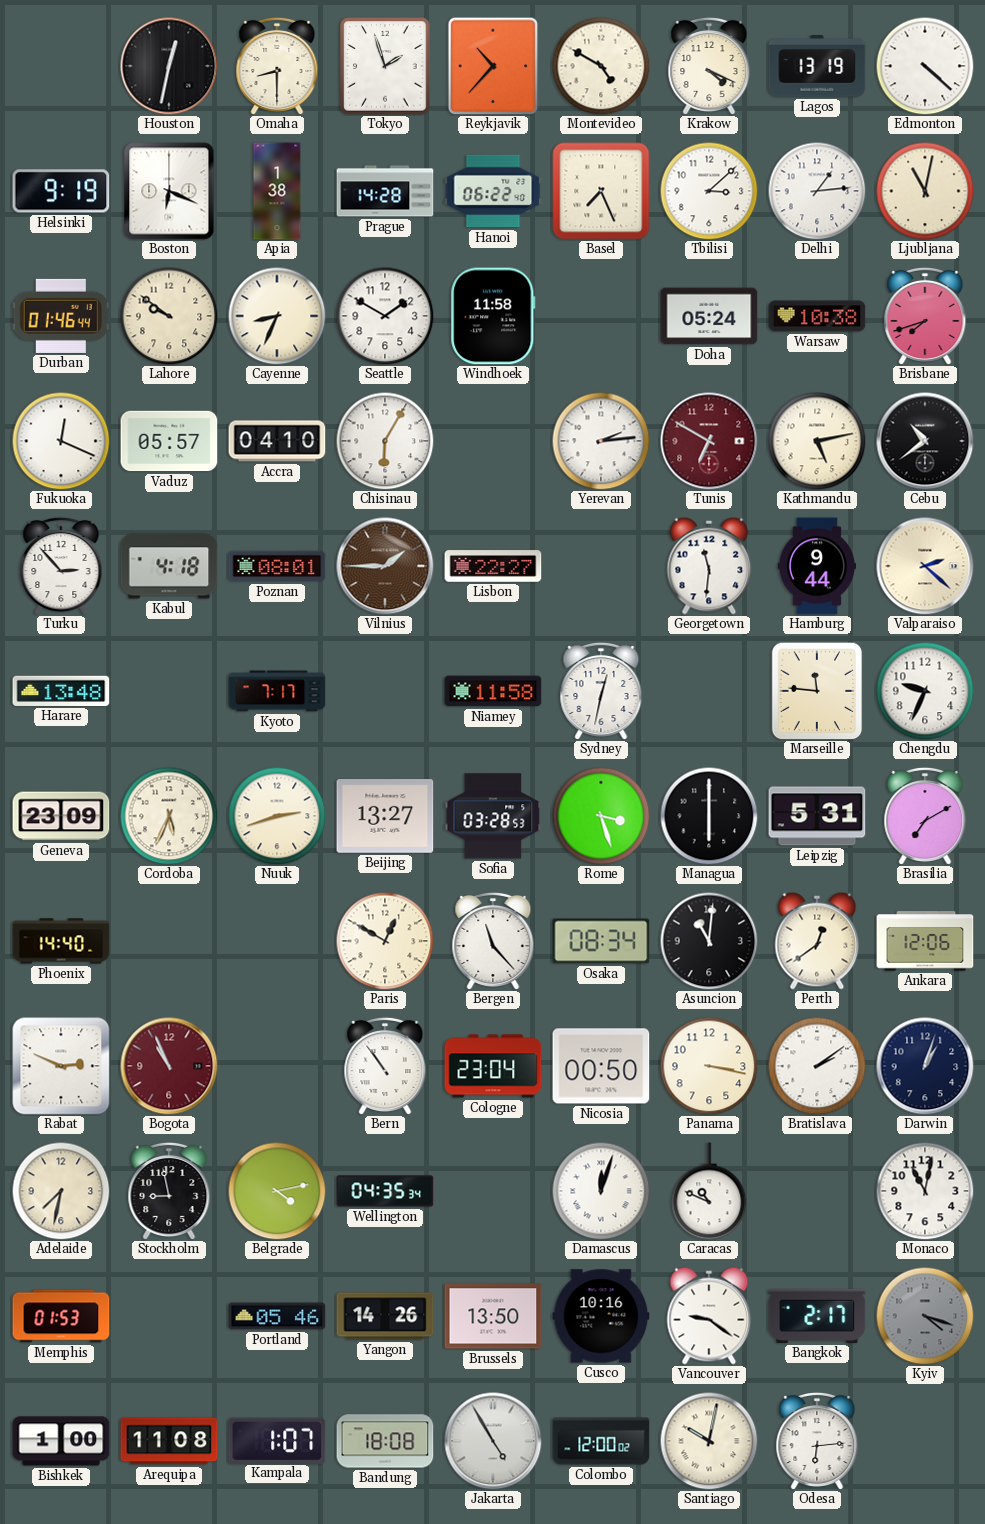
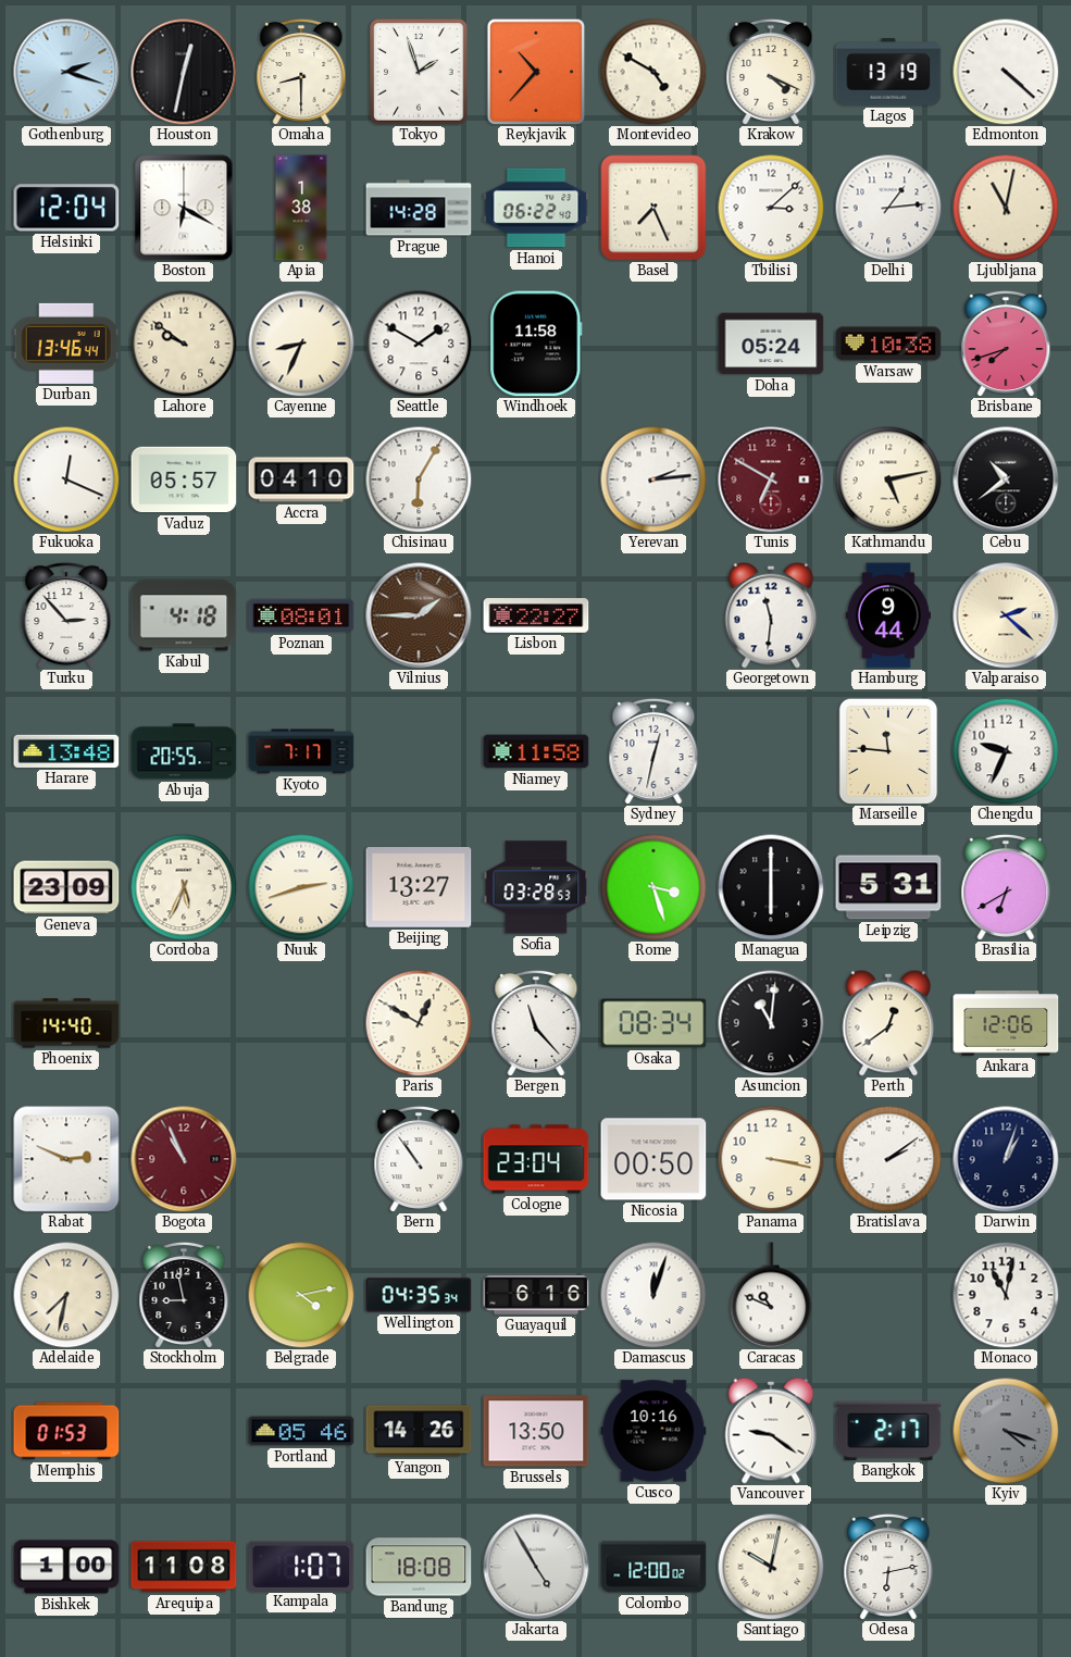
Gothenburg: none -> 2:18
Helsinki: 9:19 -> 12:04
Boston: 6:19 -> 6:20
Durban: 01:46 -> 13:46
Abuja: none -> 20:55
Brasilia: 7:10 -> 6:40
Guayaquil: none -> 6:16
Odesa: 6:14 -> 6:13
